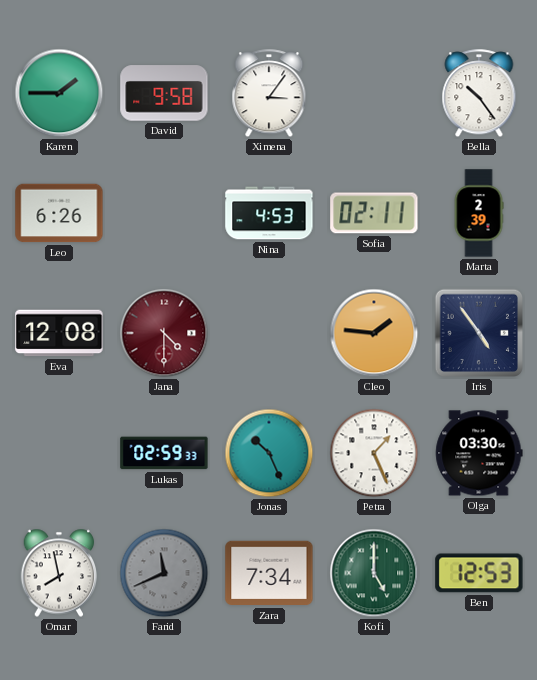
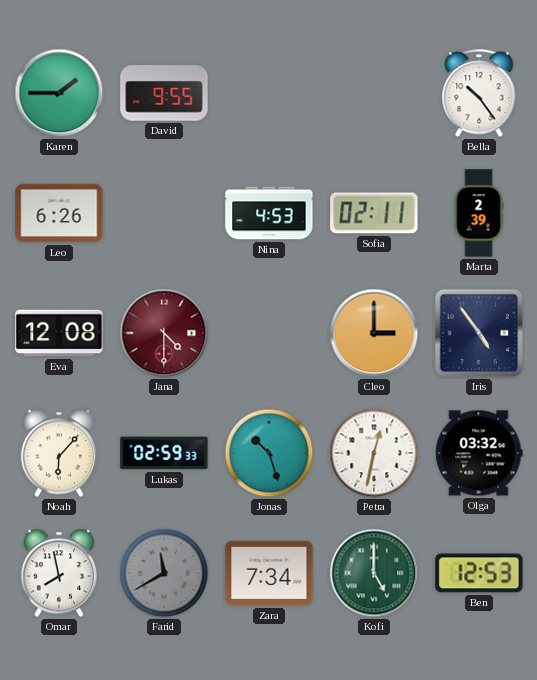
David: 9:58 -> 9:55
Ximena: 3:06 -> none
Cleo: 1:46 -> 3:00
Noah: none -> 6:07
Jonas: 10:26 -> 10:27
Petra: 1:26 -> 12:32
Olga: 03:30 -> 03:32
Farid: 11:41 -> 11:40
